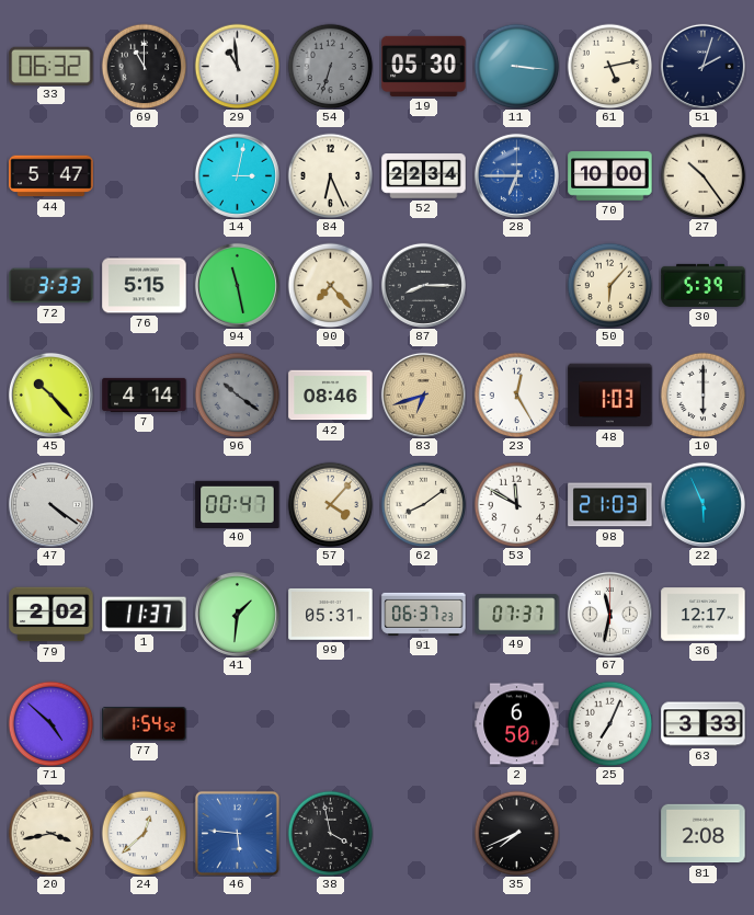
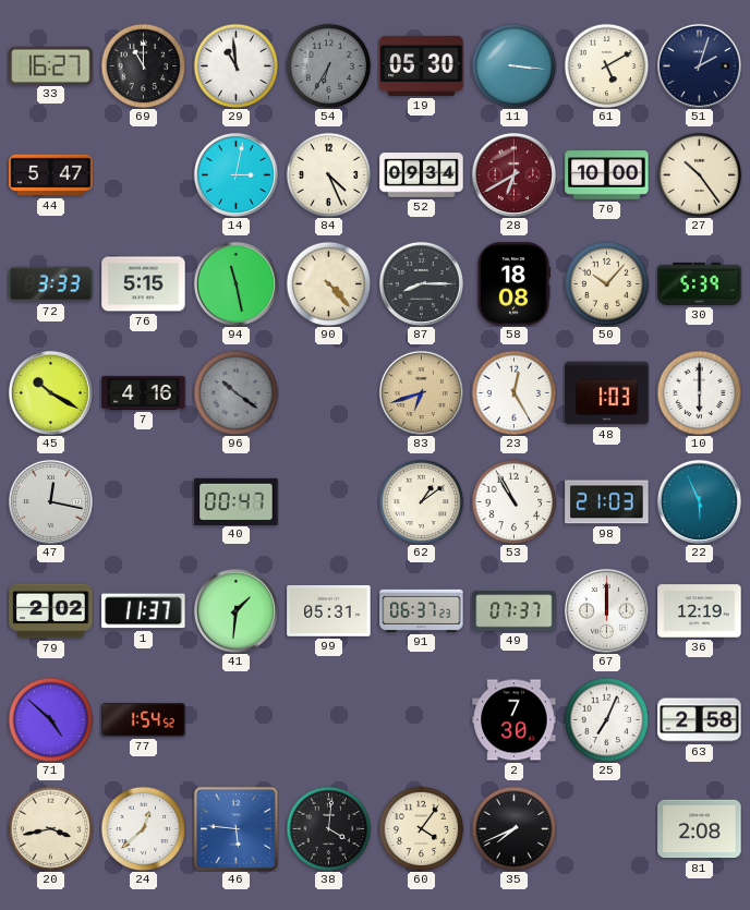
33: 06:32 -> 16:27
54: 6:33 -> 6:35
61: 5:13 -> 5:10
84: 6:26 -> 4:26
52: 22:34 -> 09:34
28: 6:45 -> 6:40
28 dial: blue -> burgundy
90: 7:23 -> 4:23
58: none -> 18:08
50: 6:07 -> 10:07
45: 10:23 -> 10:20
7: 4:14 -> 4:16
42: 08:46 -> none
47: 4:21 -> 12:17
57: 4:07 -> none
62: 8:09 -> 1:09
53: 11:50 -> 10:55
67: 11:32 -> 12:00
36: 12:17 -> 12:19
2: 6:50 -> 7:30
63: 3:33 -> 2:58
38: 3:58 -> 4:01
60: none -> 4:06
